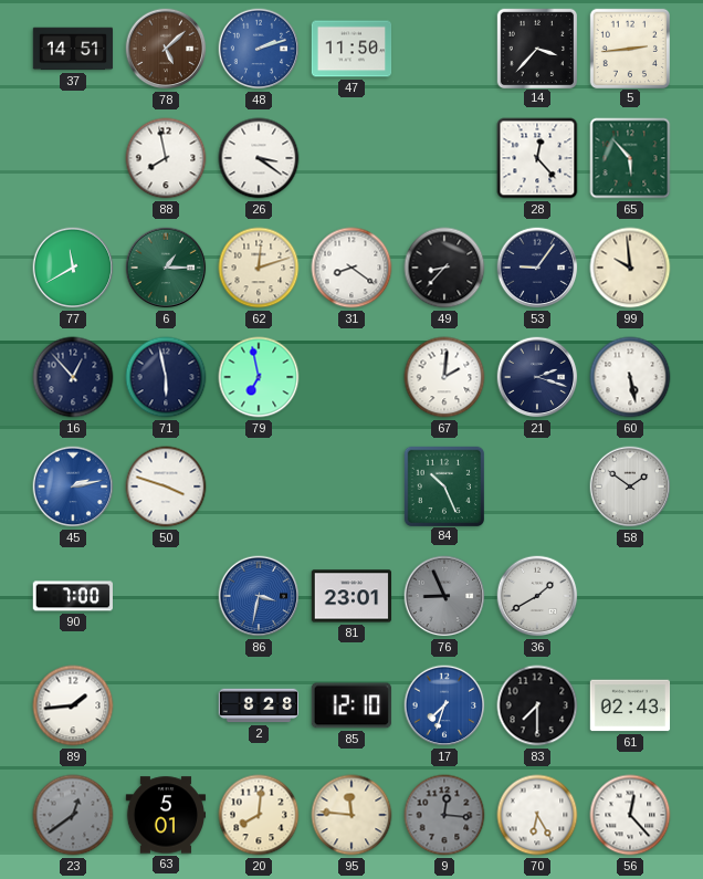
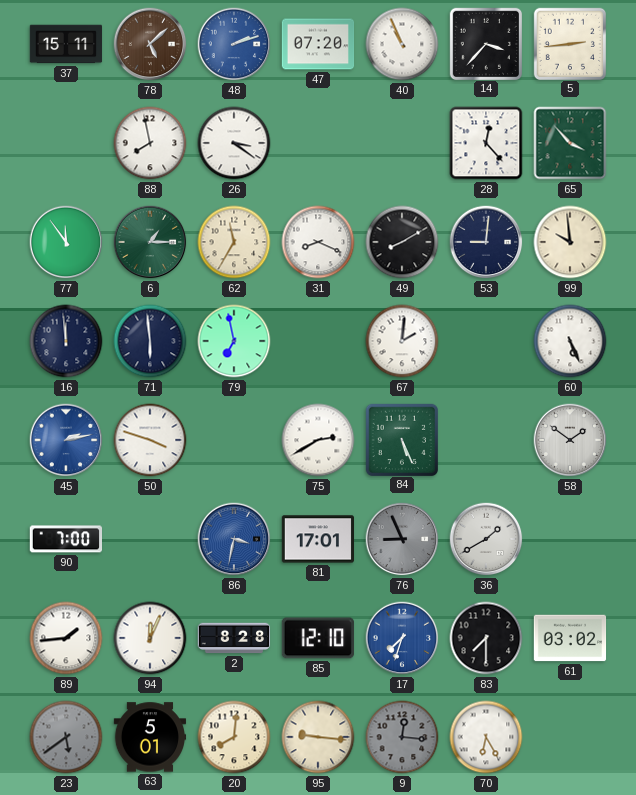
37: 14:51 -> 15:11
47: 11:50 -> 07:20
40: none -> 10:56
65: 5:53 -> 3:53
77: 11:40 -> 11:54
62: 12:12 -> 11:35
31: 8:21 -> 8:19
49: 8:37 -> 8:10
53: 9:06 -> 9:01
16: 12:53 -> 11:59
71: 5:58 -> 5:59
21: 2:18 -> none
60: 5:28 -> 5:26
75: none -> 2:40
84: 10:26 -> 5:26
81: 23:01 -> 17:01
94: none -> 12:04
61: 02:43 -> 03:02
23: 12:39 -> 5:39
95: 11:46 -> 9:16
56: 12:23 -> none
